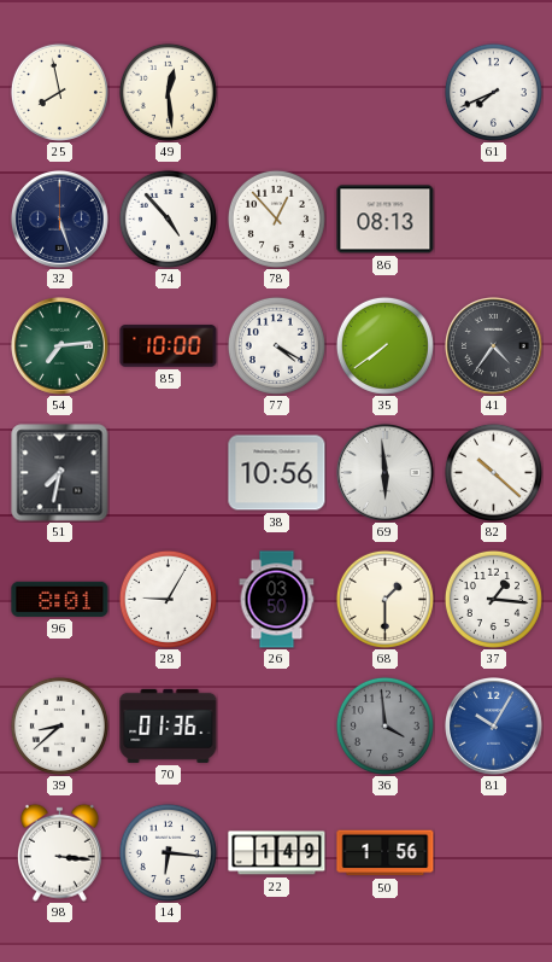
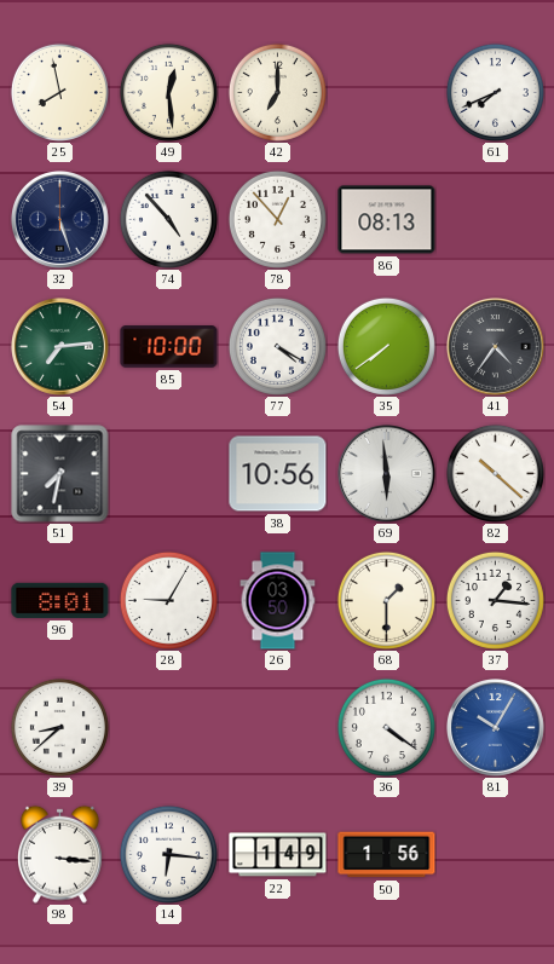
42: none -> 7:00
70: 01:36 -> none
36: 3:59 -> 4:21
36 dial: grey -> white
